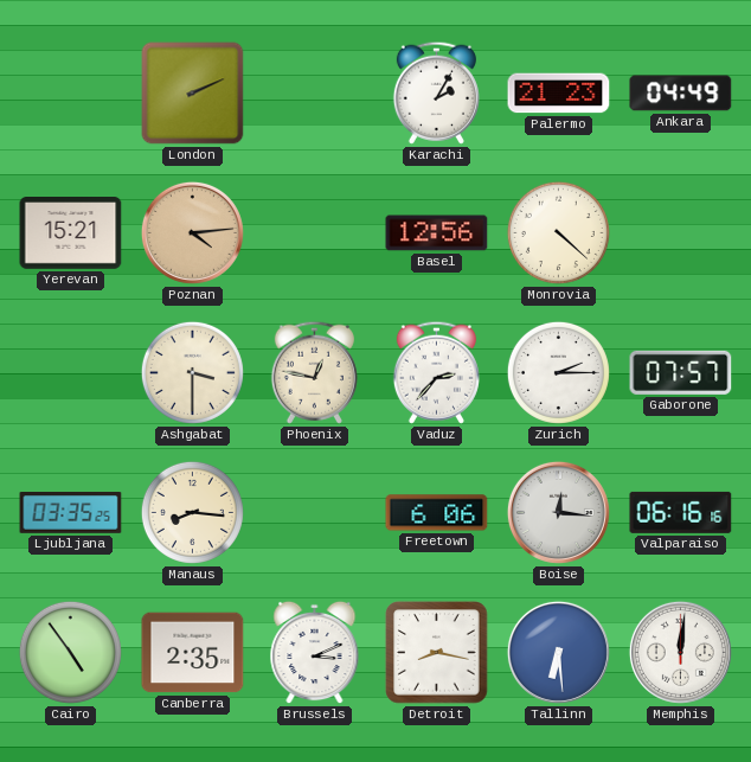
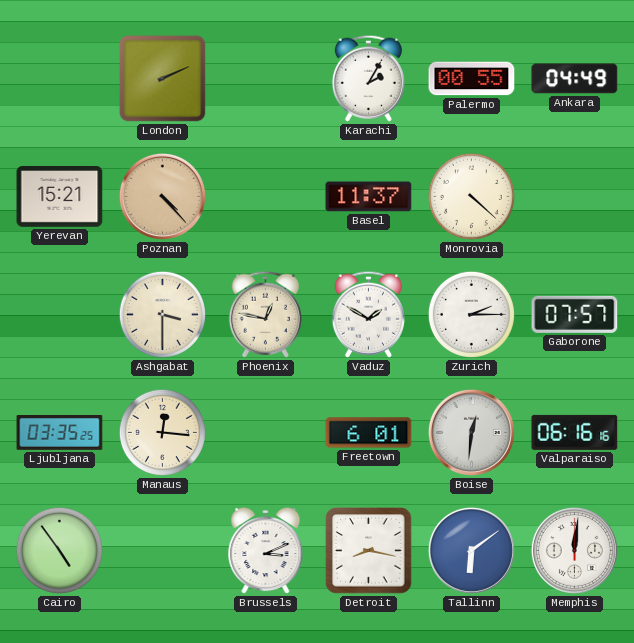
Palermo: 21:23 -> 00:55
Poznan: 4:14 -> 4:23
Basel: 12:56 -> 11:37
Vaduz: 2:37 -> 1:50
Manaus: 8:16 -> 12:16
Freetown: 6:06 -> 6:01
Boise: 12:16 -> 12:31
Canberra: 2:35 -> none
Tallinn: 6:29 -> 6:09
